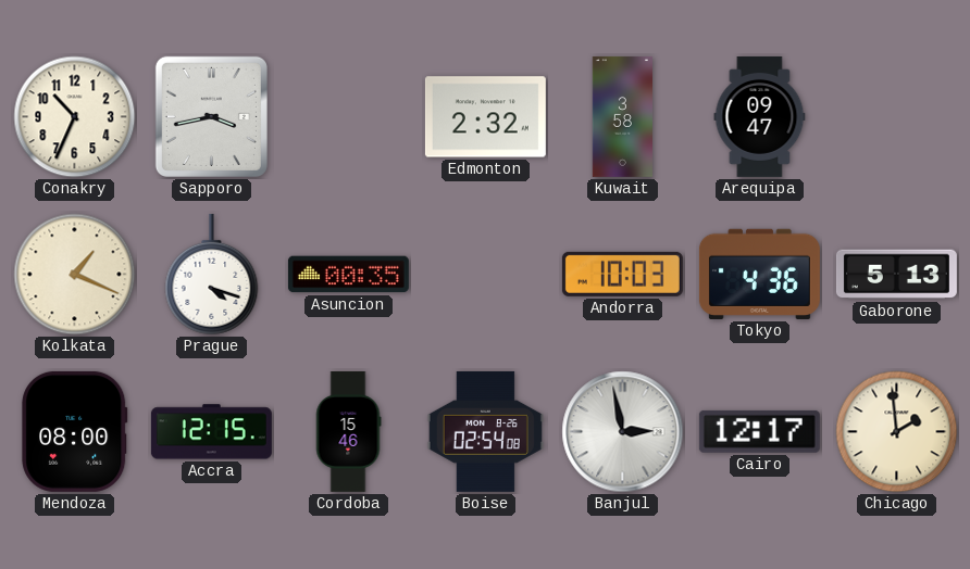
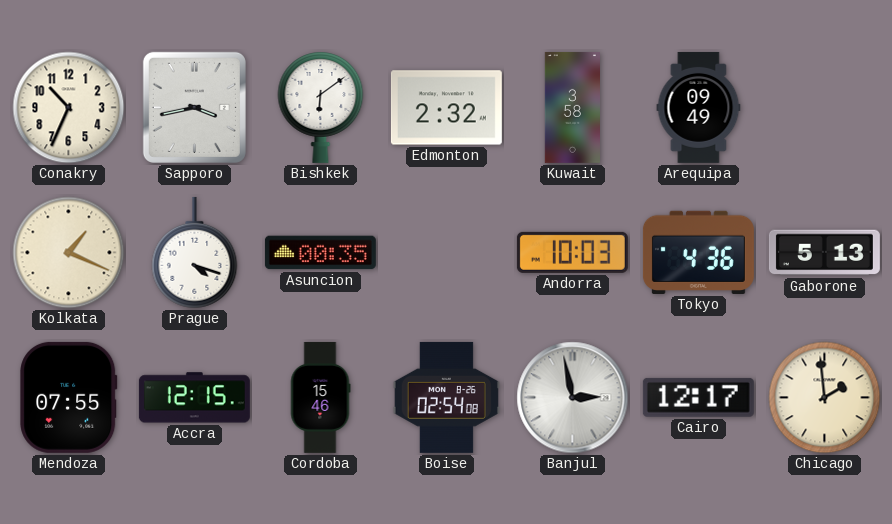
Bishkek: none -> 6:09
Arequipa: 09:47 -> 09:49
Mendoza: 08:00 -> 07:55
